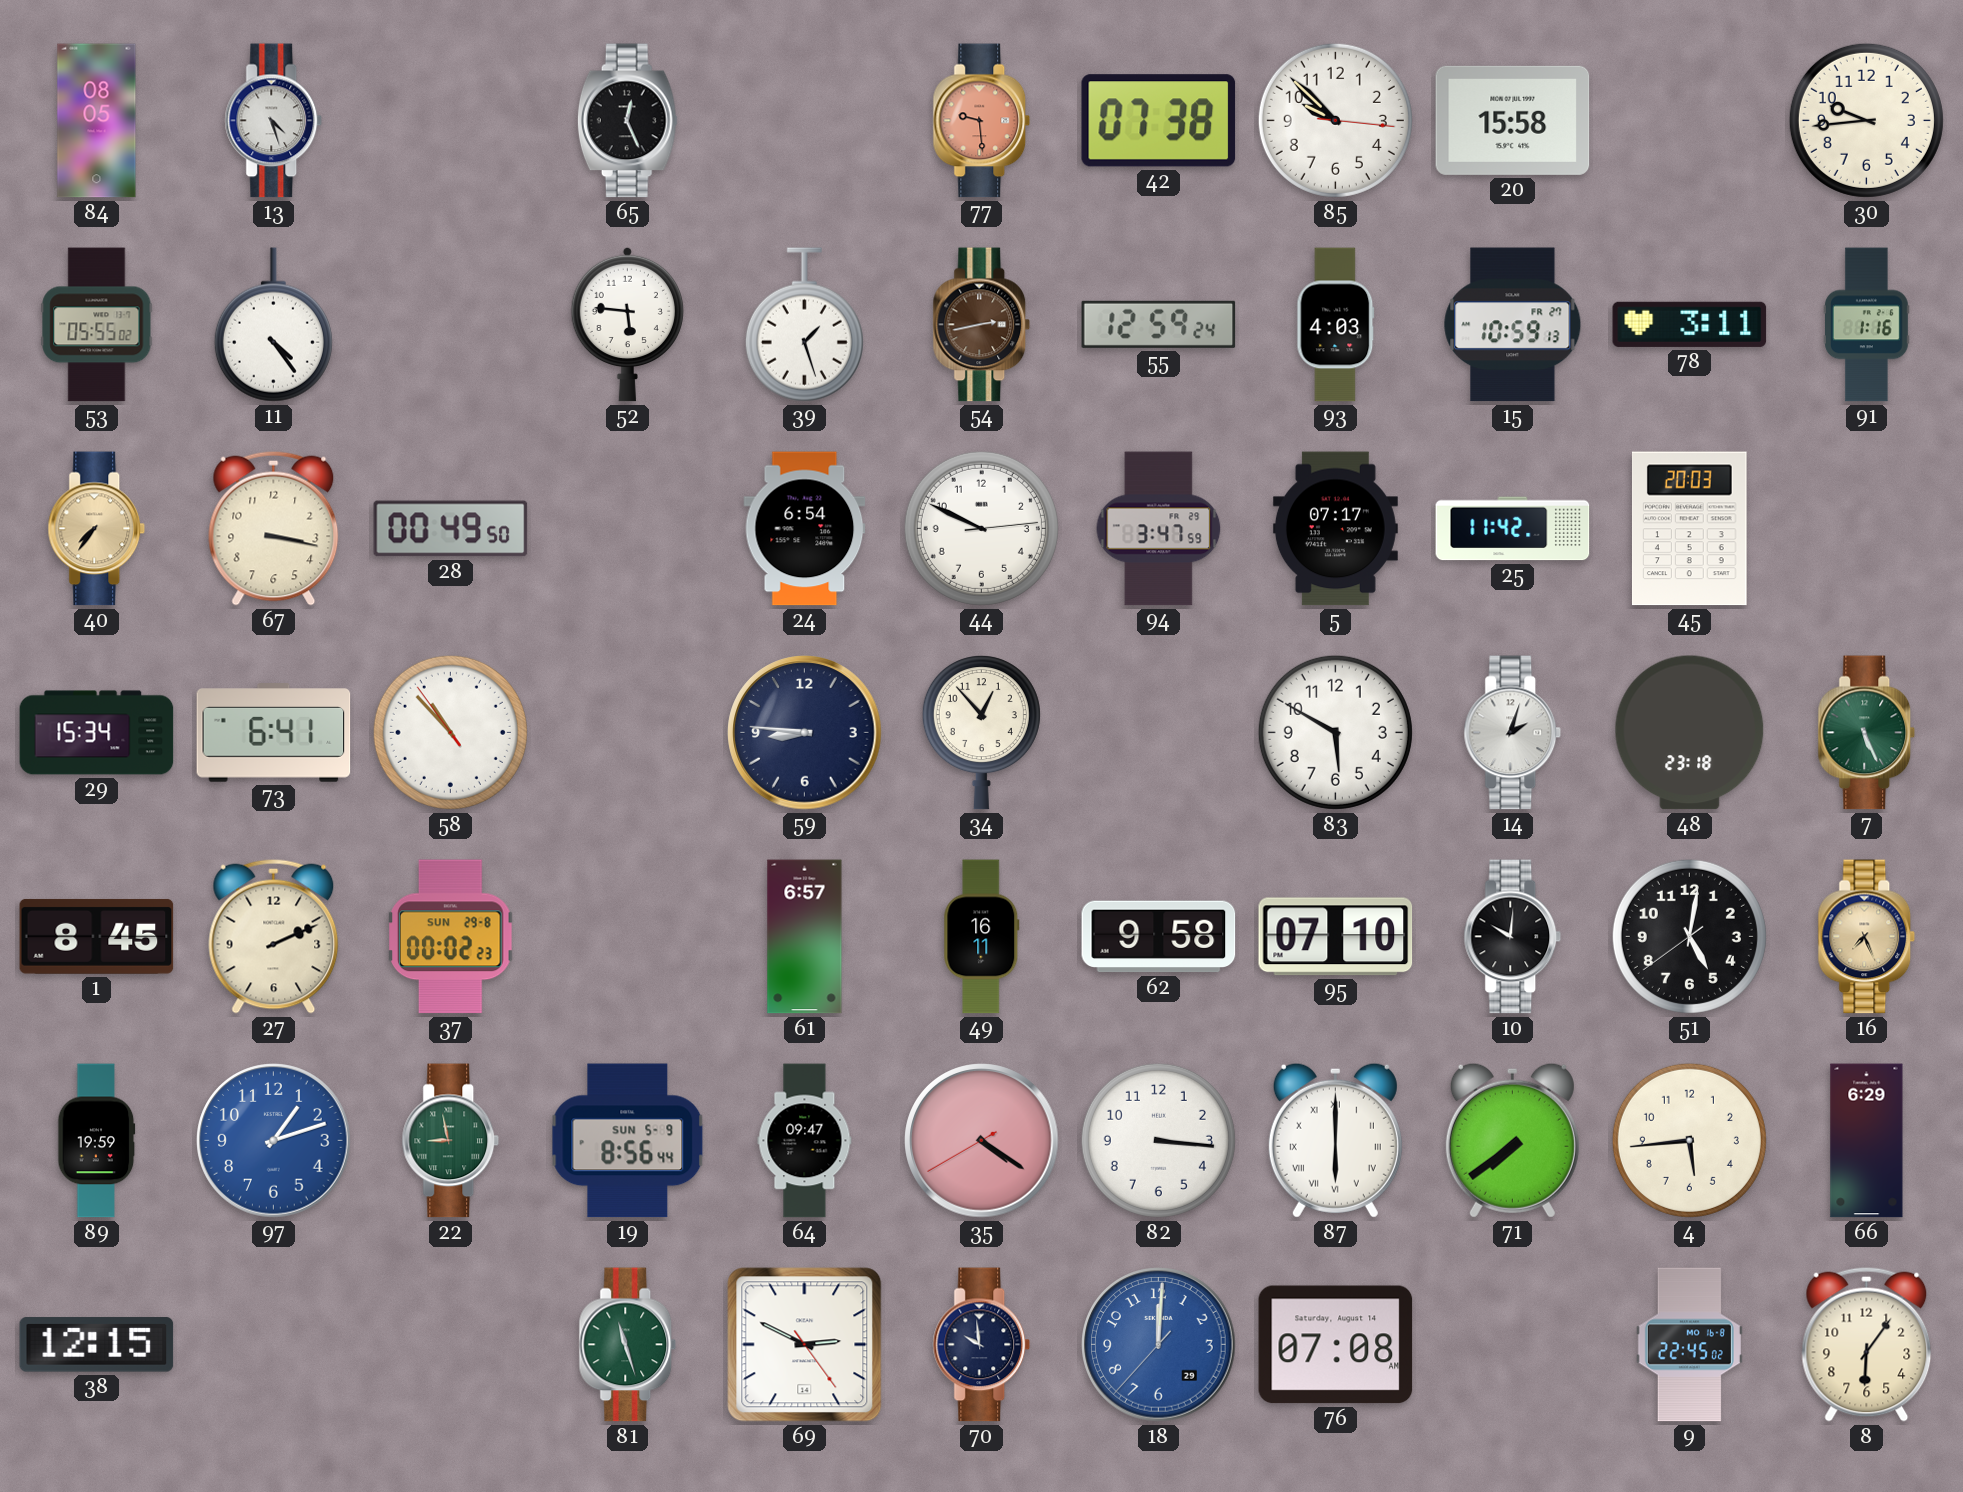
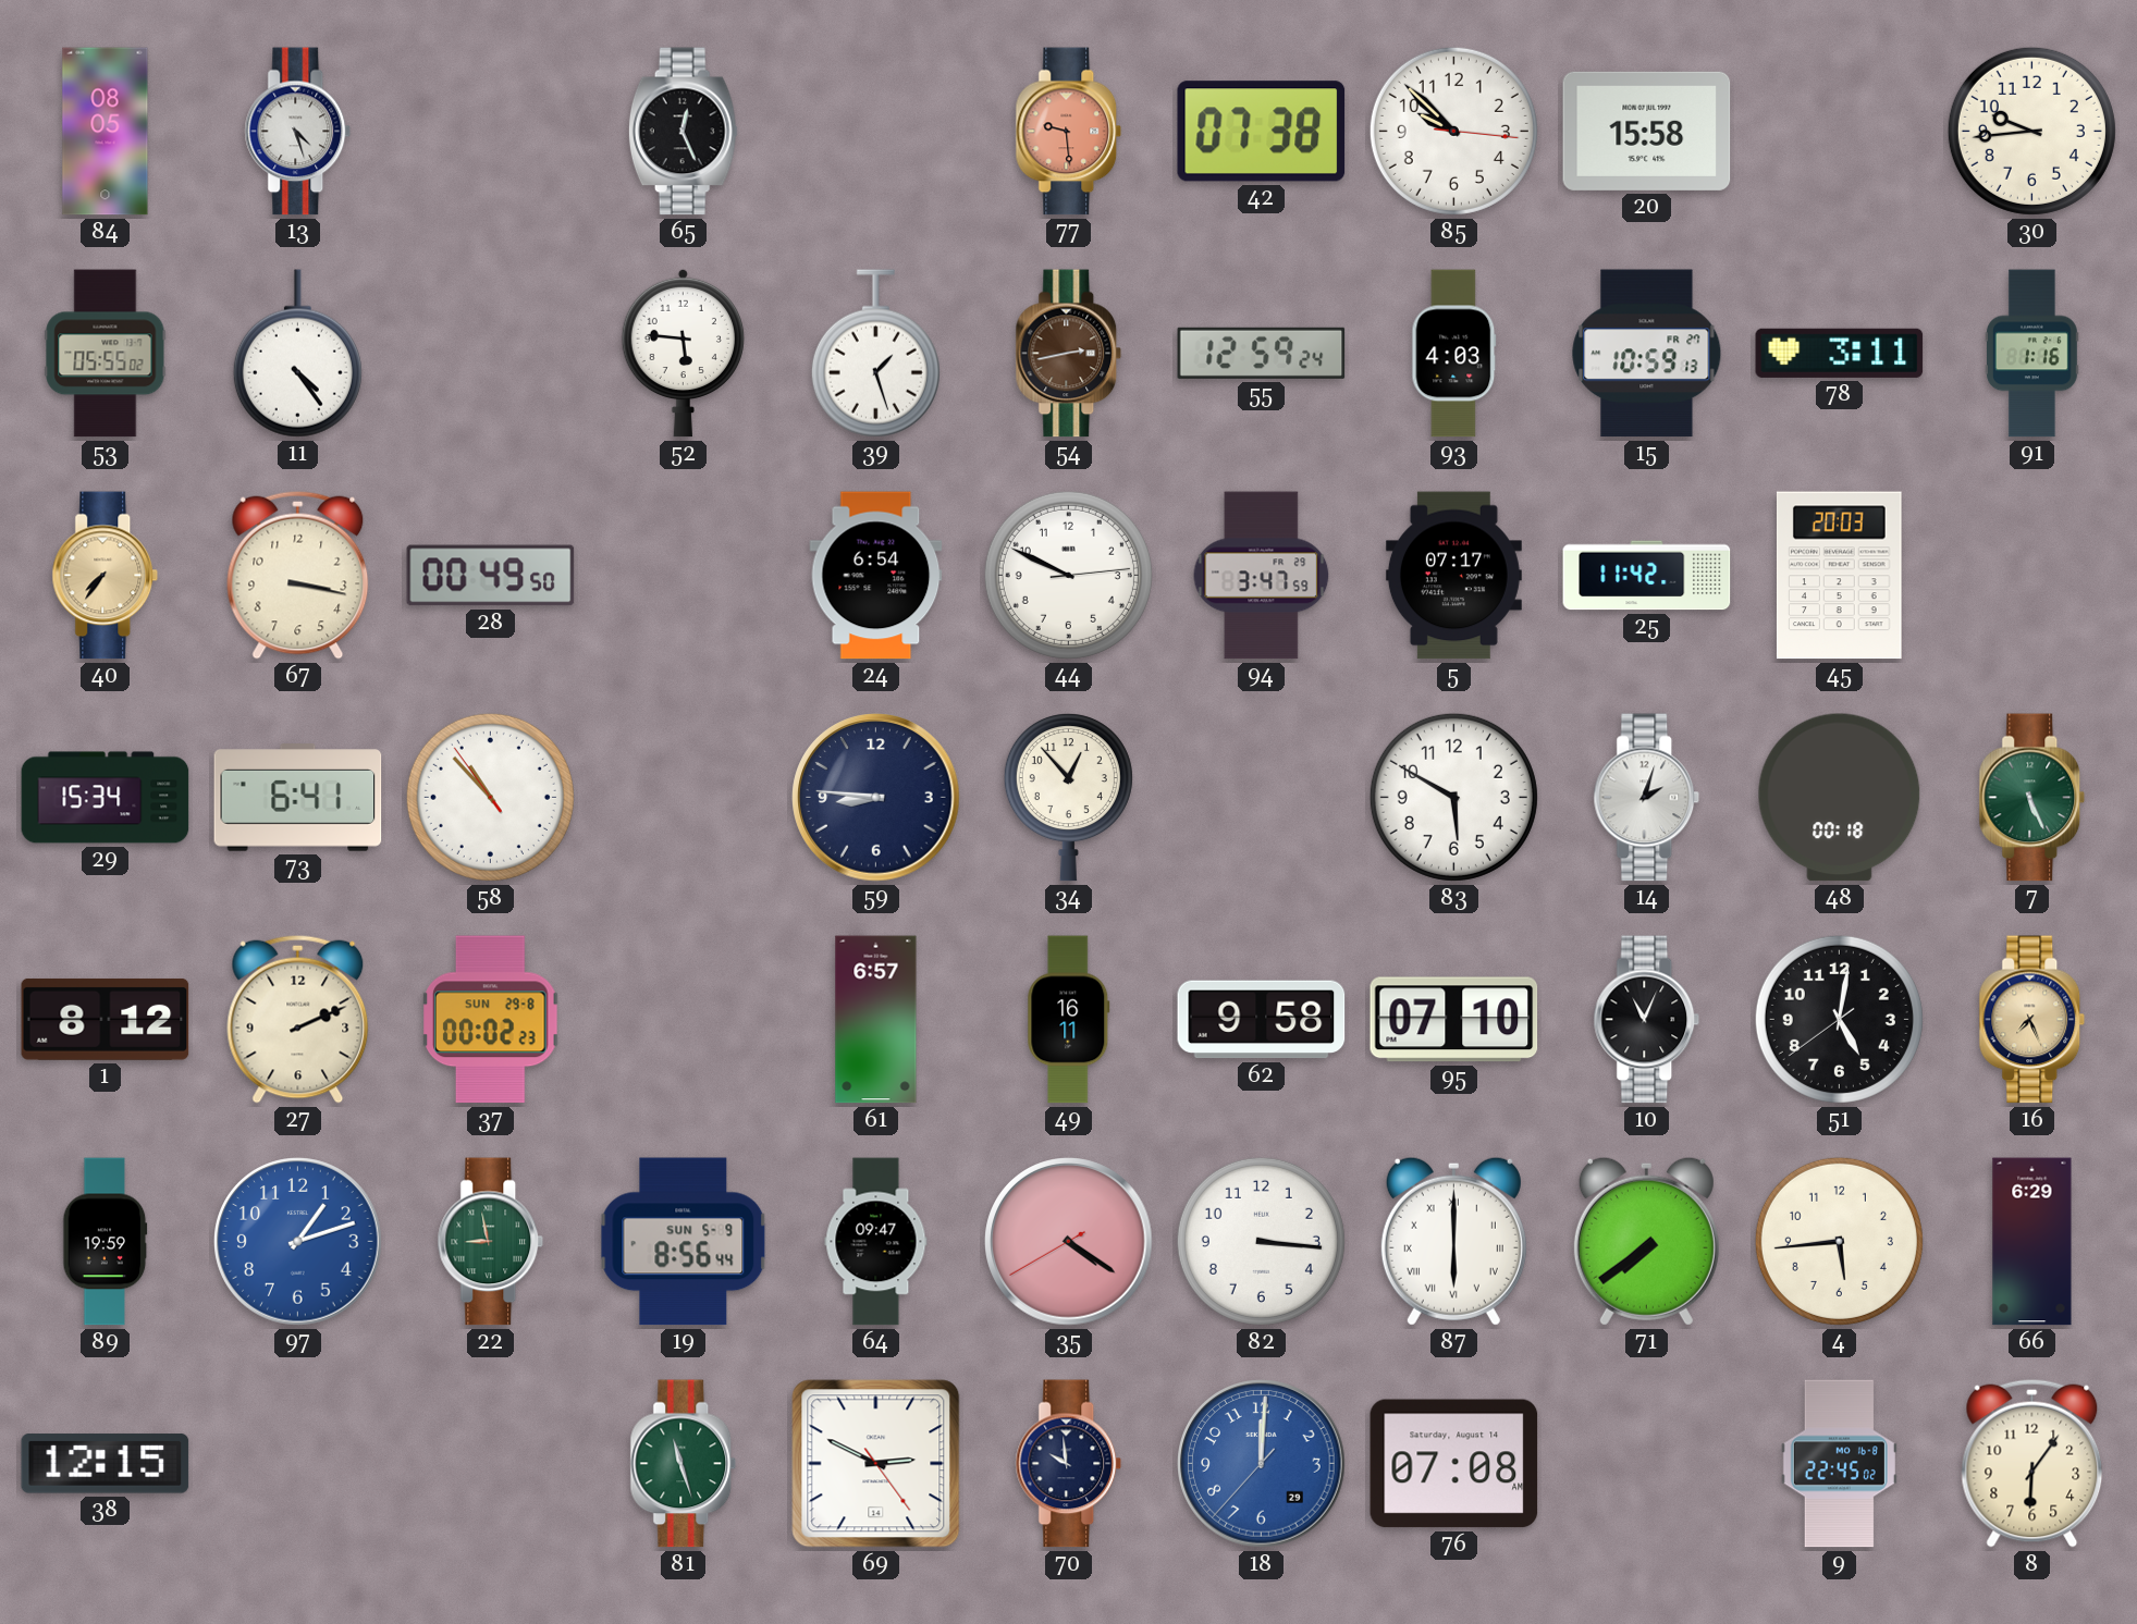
48: 23:18 -> 00:18
1: 8:45 -> 8:12
10: 10:01 -> 11:04
